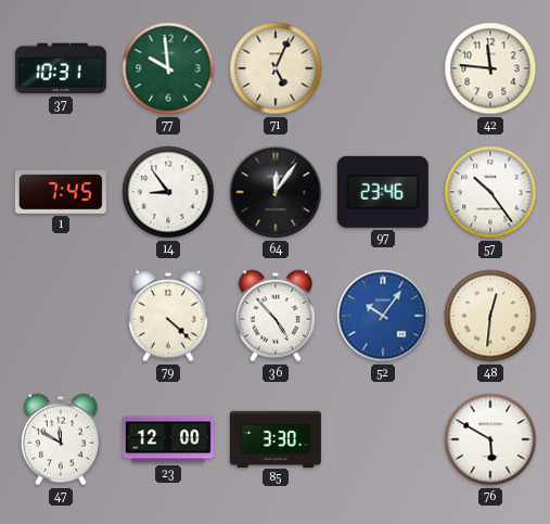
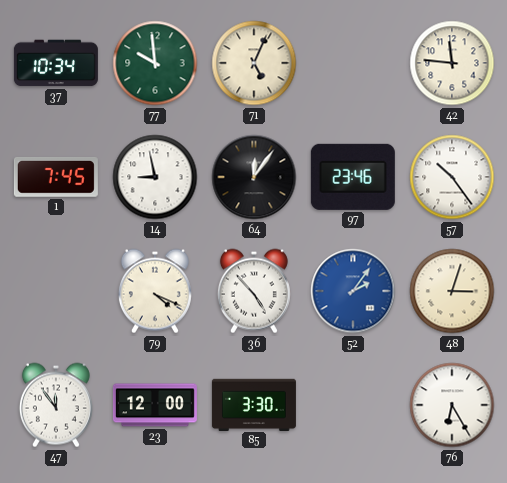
37: 10:31 -> 10:34
14: 8:54 -> 8:58
79: 4:22 -> 4:19
52: 10:06 -> 2:06
48: 12:31 -> 3:03
47: 11:50 -> 11:54
76: 5:50 -> 6:25
